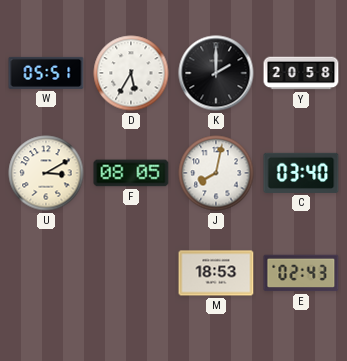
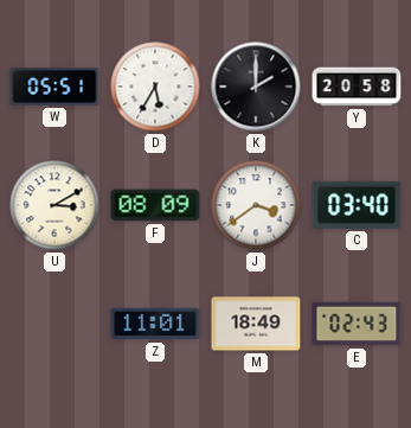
F: 08:05 -> 08:09
J: 8:02 -> 3:39
Z: none -> 11:01
M: 18:53 -> 18:49
